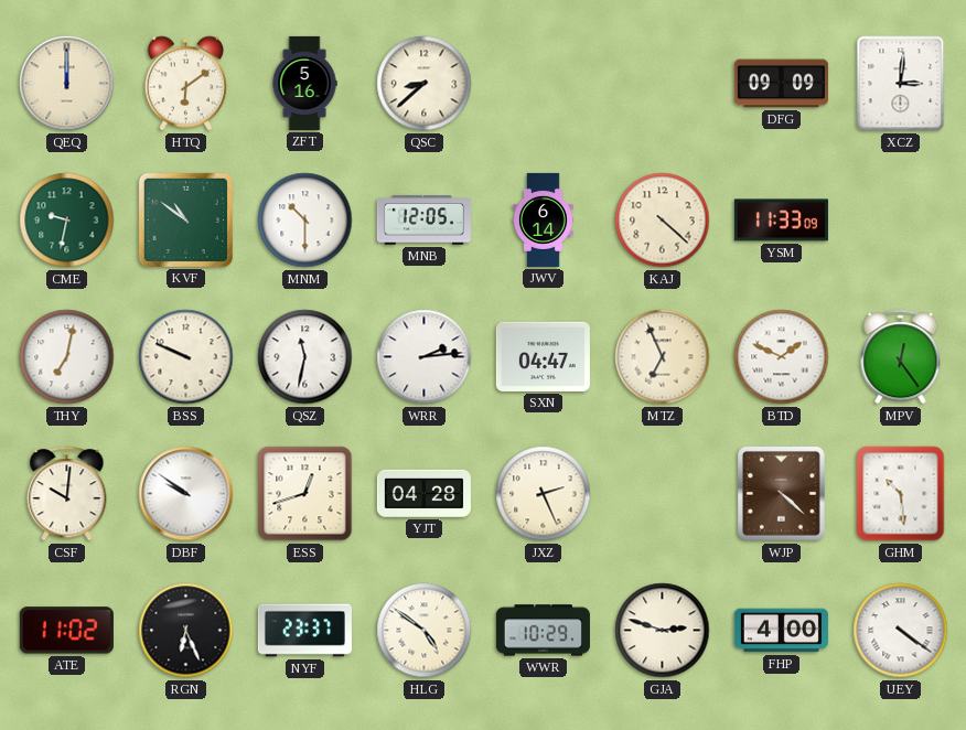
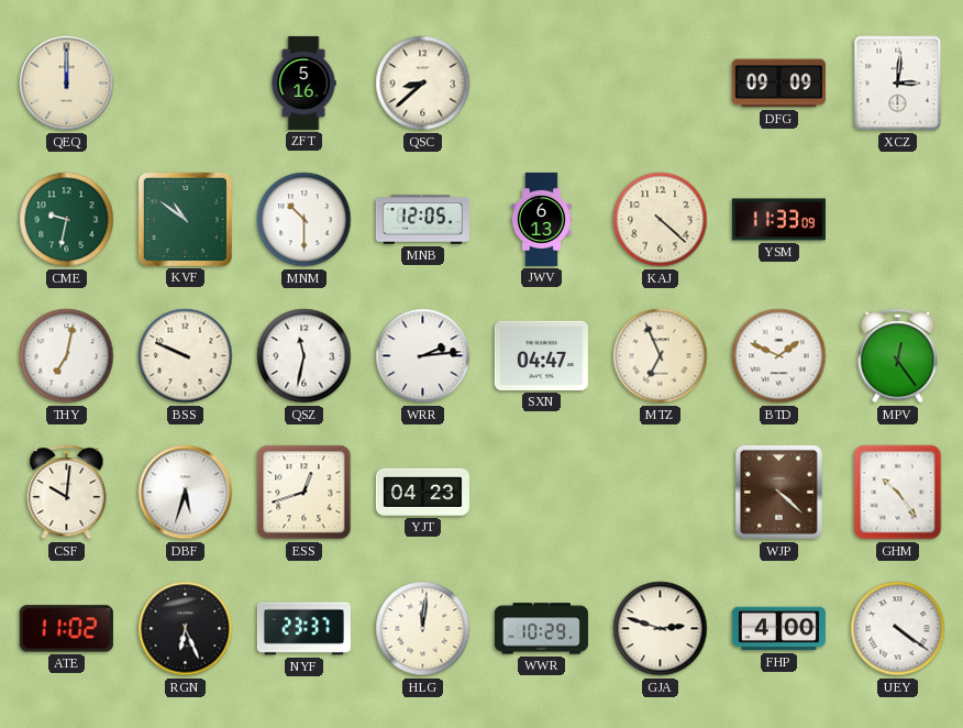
HTQ: 6:09 -> none
JWV: 6:14 -> 6:13
DBF: 9:51 -> 5:33
YJT: 04:28 -> 04:23
JXZ: 2:26 -> none
GHM: 10:29 -> 10:24
HLG: 4:51 -> 12:01
